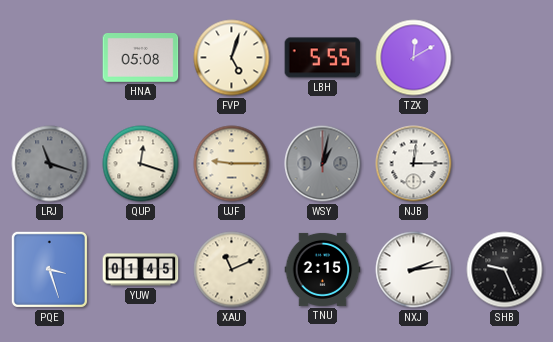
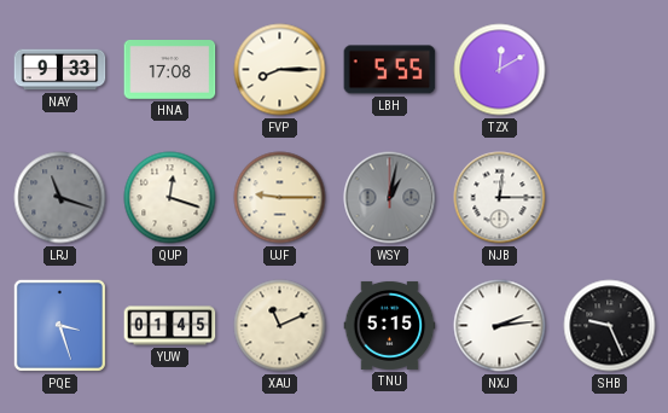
NAY: none -> 9:33
HNA: 05:08 -> 17:08
FVP: 5:03 -> 8:15
TNU: 2:15 -> 5:15
